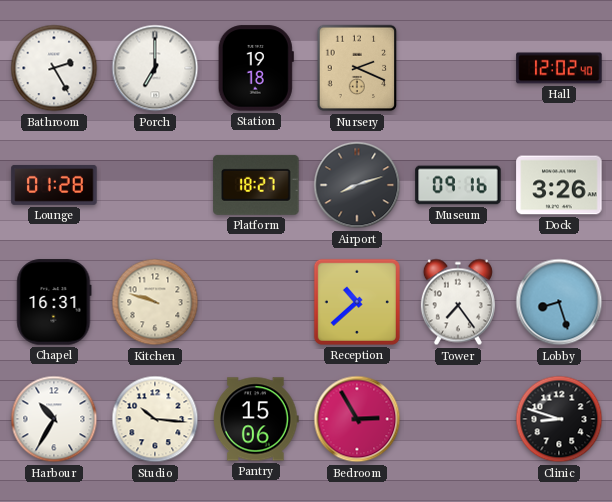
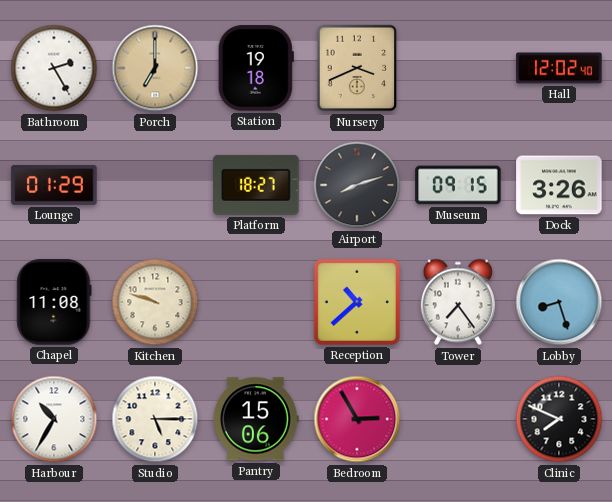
Porch dial: white -> champagne
Nursery: 2:19 -> 3:41
Lounge: 01:28 -> 01:29
Museum: 09:16 -> 09:15
Chapel: 16:31 -> 11:08
Studio: 10:16 -> 5:15
Clinic: 8:48 -> 7:49
